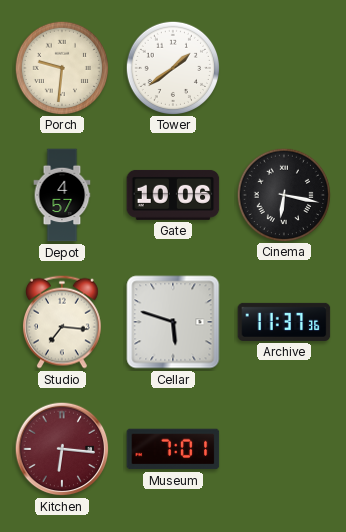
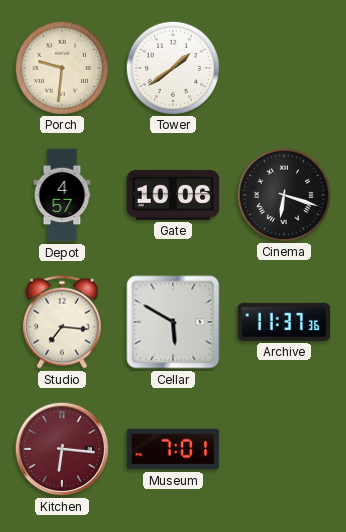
Cinema: 6:17 -> 6:18
Cellar: 5:48 -> 5:50
